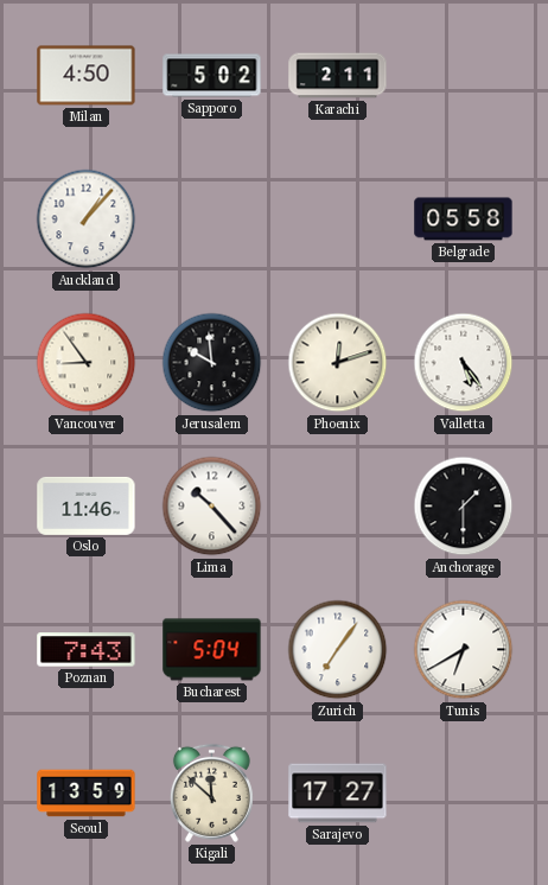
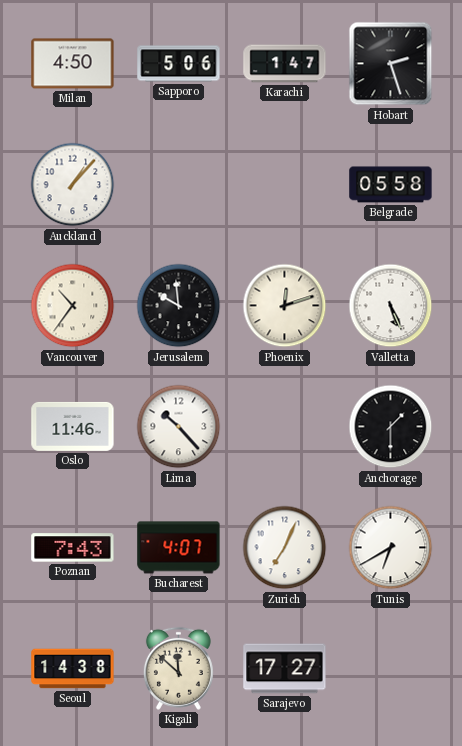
Sapporo: 5:02 -> 5:06
Karachi: 2:11 -> 1:47
Hobart: none -> 2:27
Vancouver: 8:54 -> 10:36
Valletta: 5:24 -> 5:26
Bucharest: 5:04 -> 4:07
Zurich: 7:06 -> 7:04
Seoul: 13:59 -> 14:38
